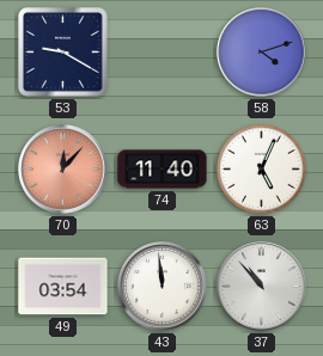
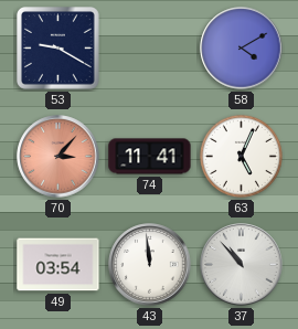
58: 4:12 -> 4:10
70: 12:07 -> 3:07
74: 11:40 -> 11:41
